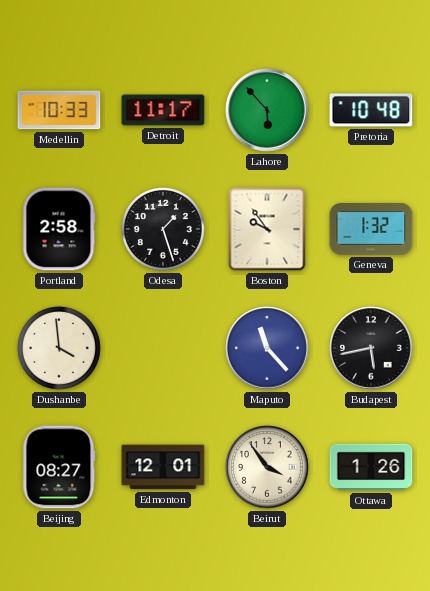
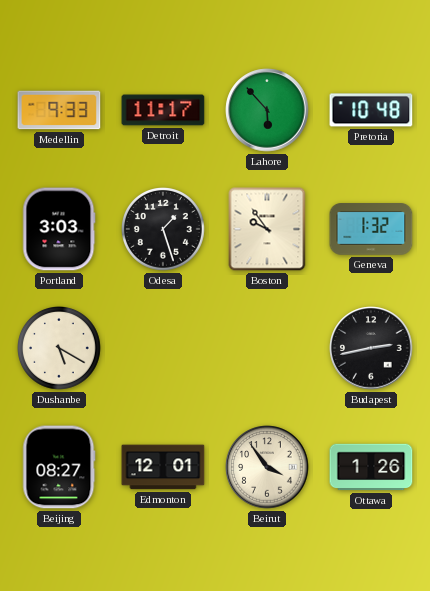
Medellin: 10:33 -> 9:33
Portland: 2:58 -> 3:03
Dushanbe: 3:59 -> 5:20
Maputo: 11:23 -> none
Budapest: 5:43 -> 2:43
